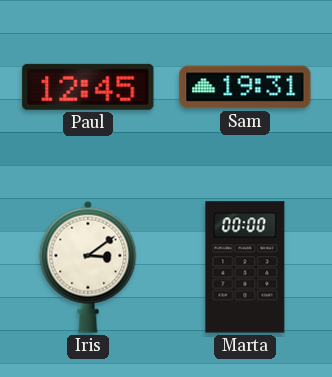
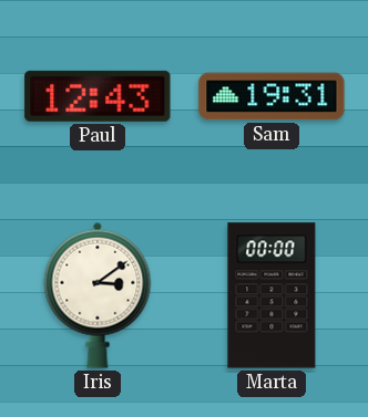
Paul: 12:45 -> 12:43
